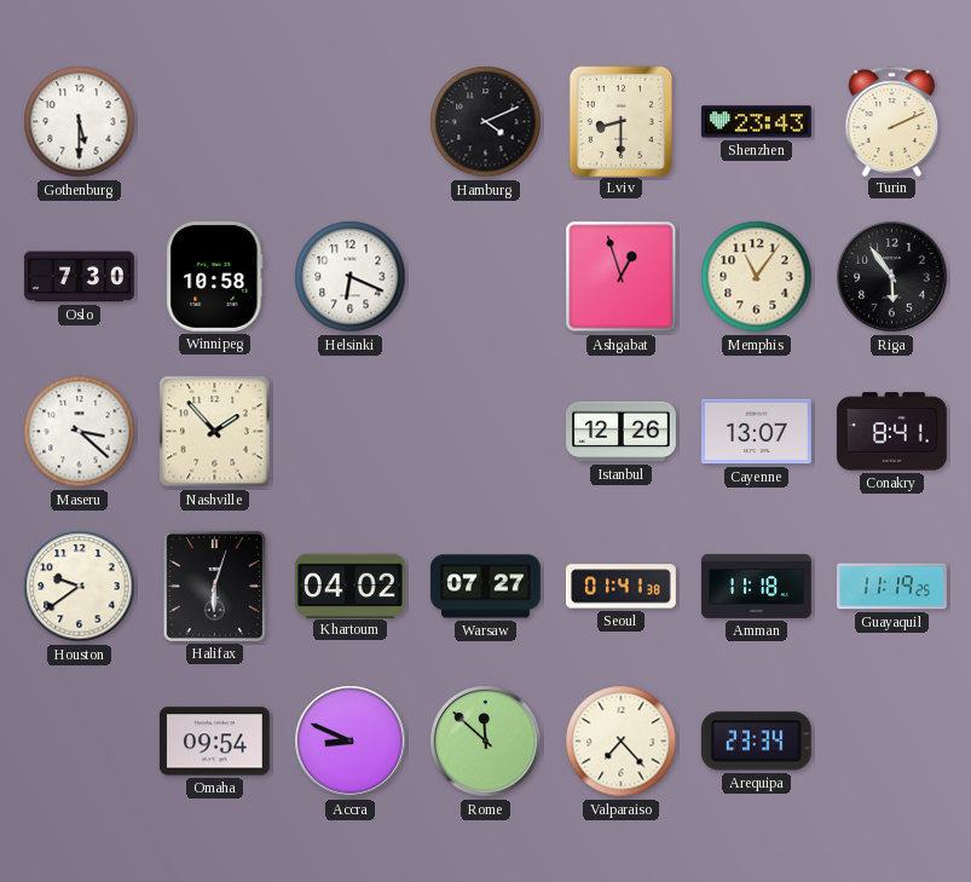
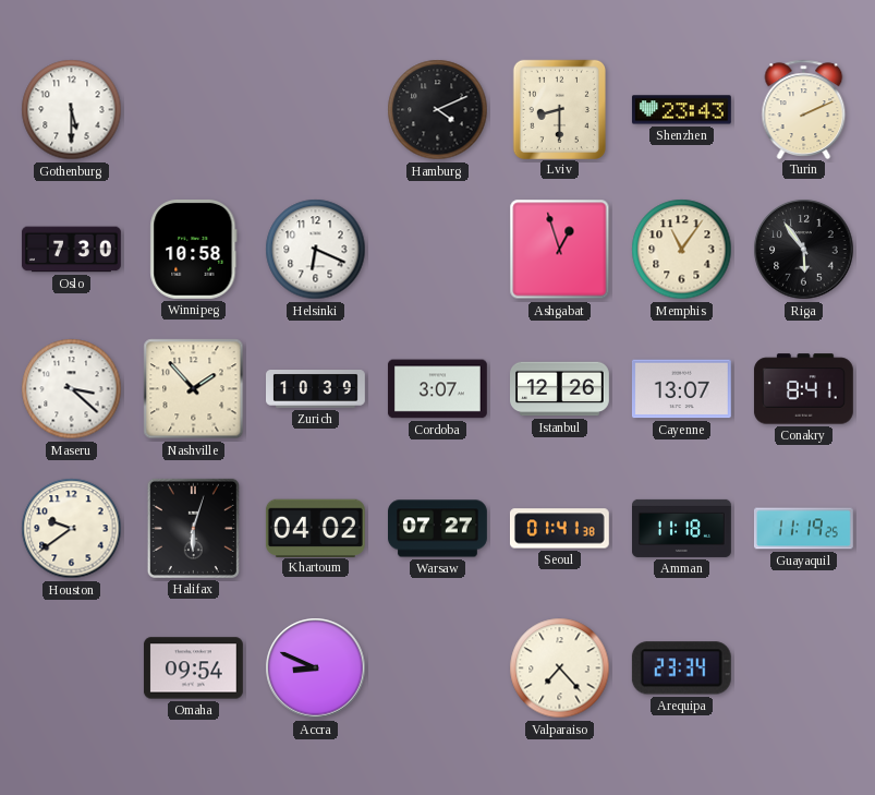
Zurich: none -> 10:39
Cordoba: none -> 3:07
Rome: 11:52 -> none
